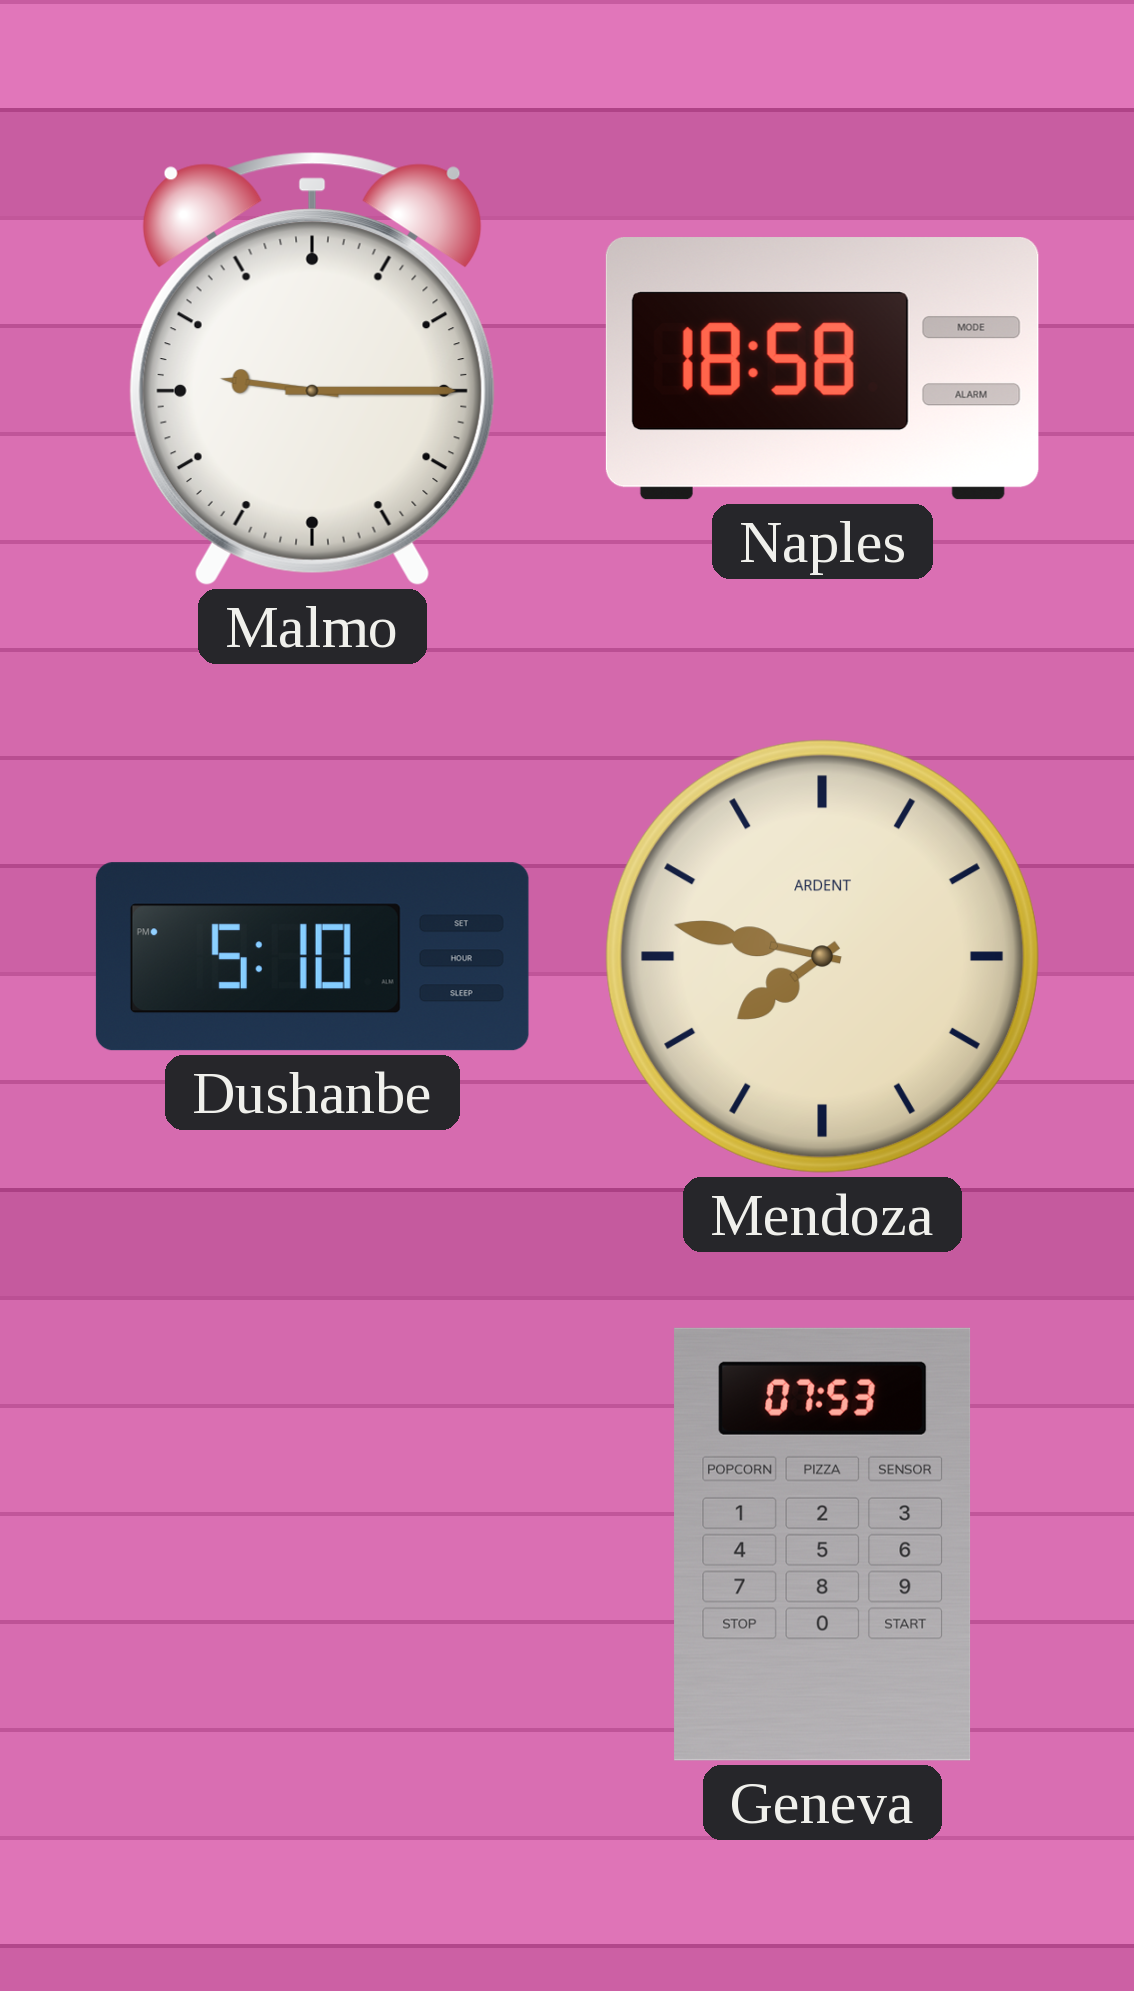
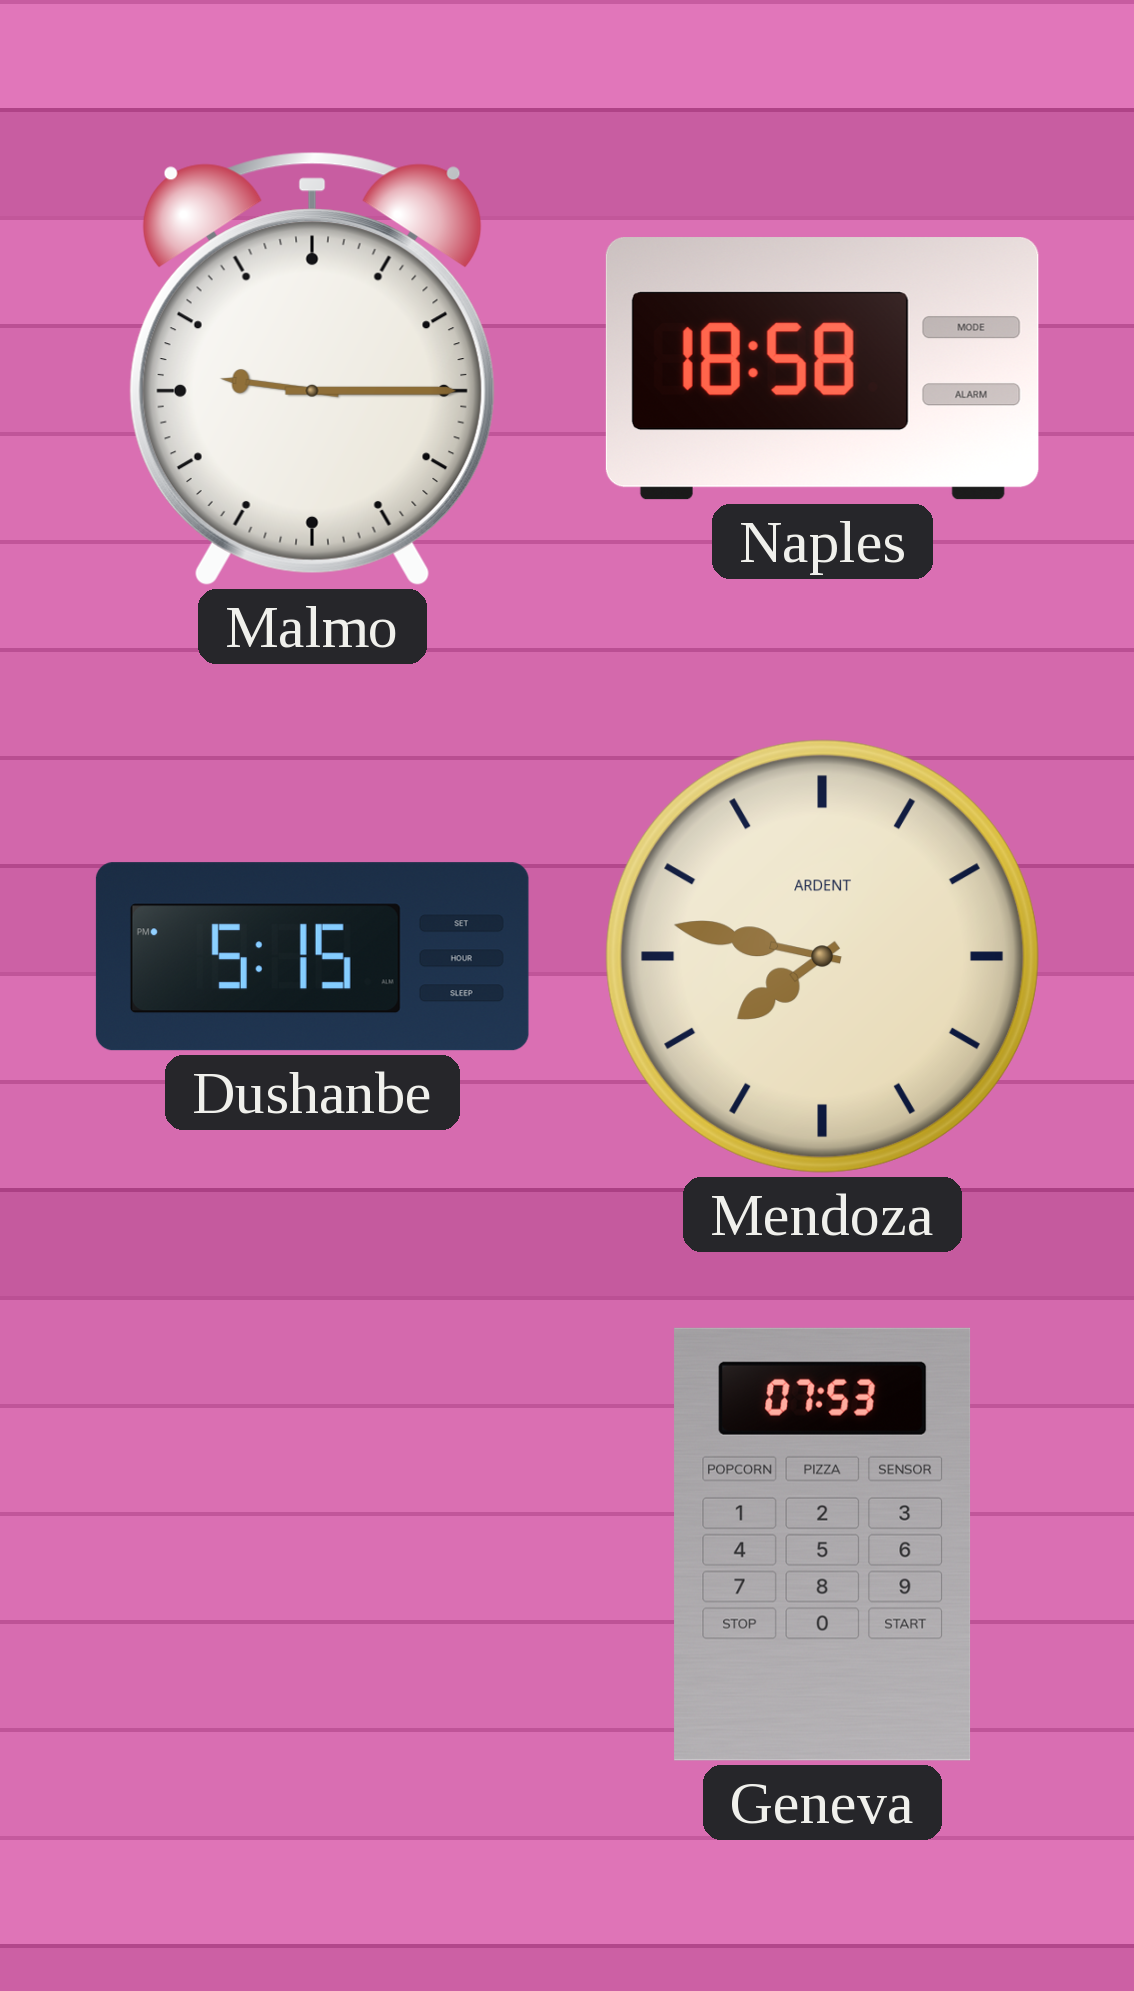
Dushanbe: 5:10 -> 5:15
